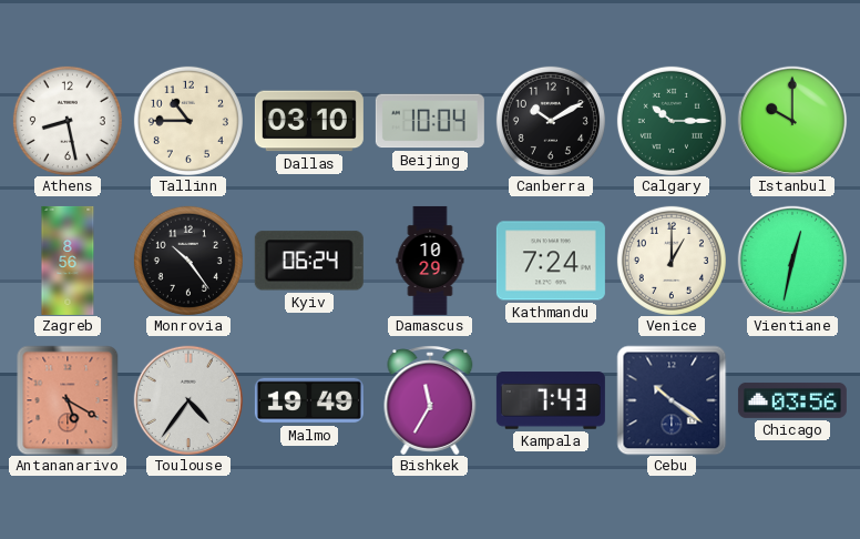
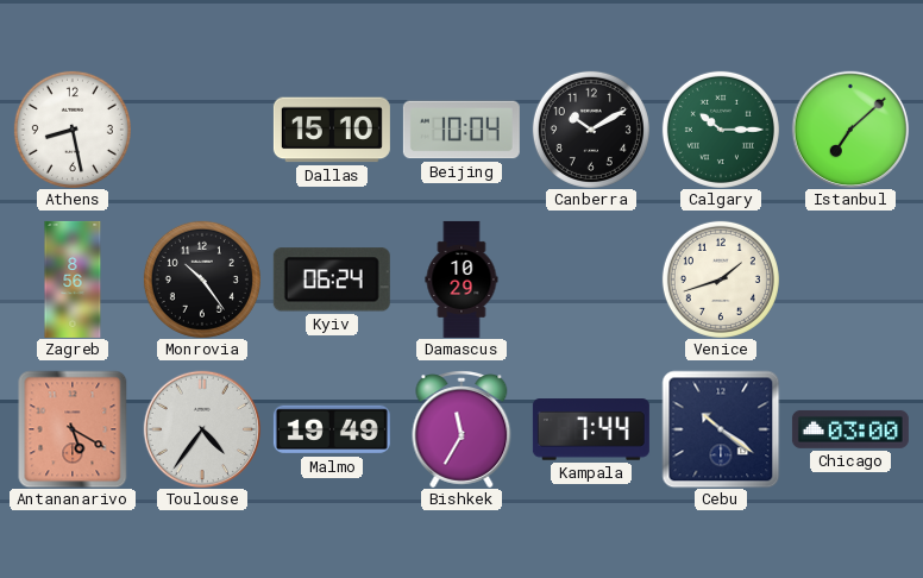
Tallinn: 10:45 -> none
Dallas: 03:10 -> 15:10
Istanbul: 10:00 -> 7:08
Kathmandu: 7:24 -> none
Venice: 1:00 -> 1:42
Vientiane: 12:32 -> none
Kampala: 7:43 -> 7:44
Chicago: 03:56 -> 03:00
